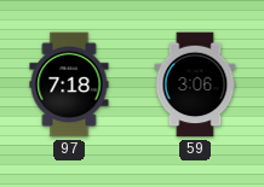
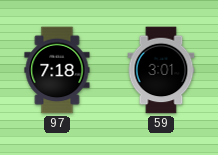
59: 3:06 -> 3:01
